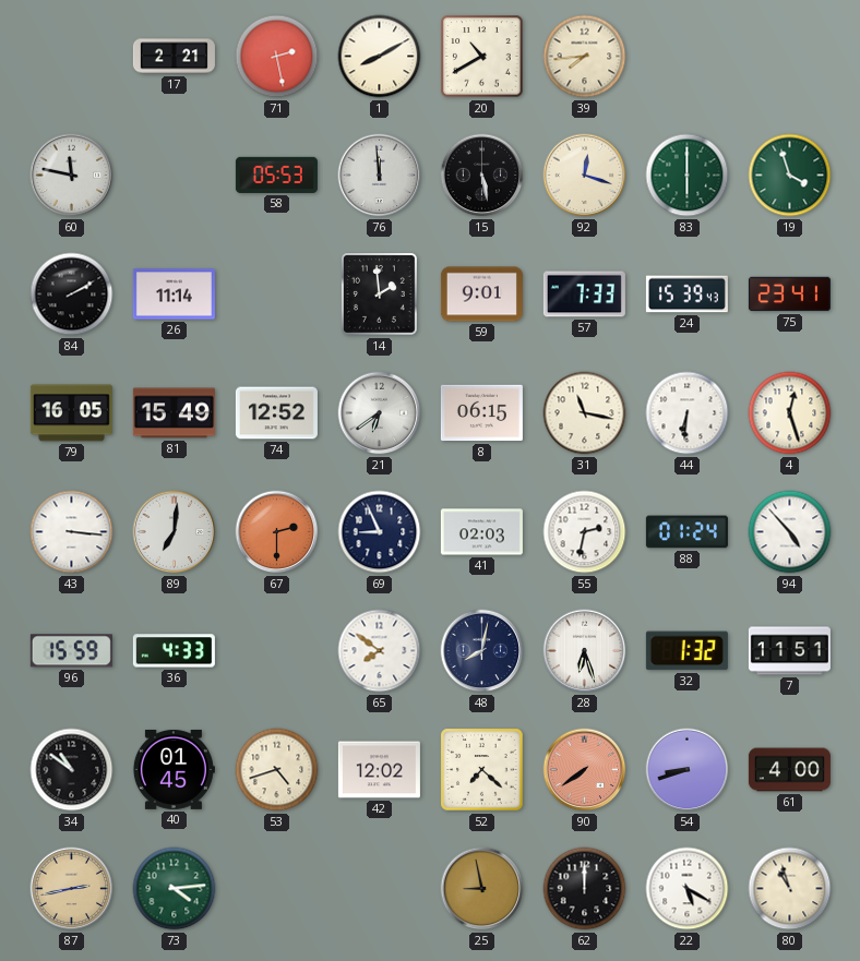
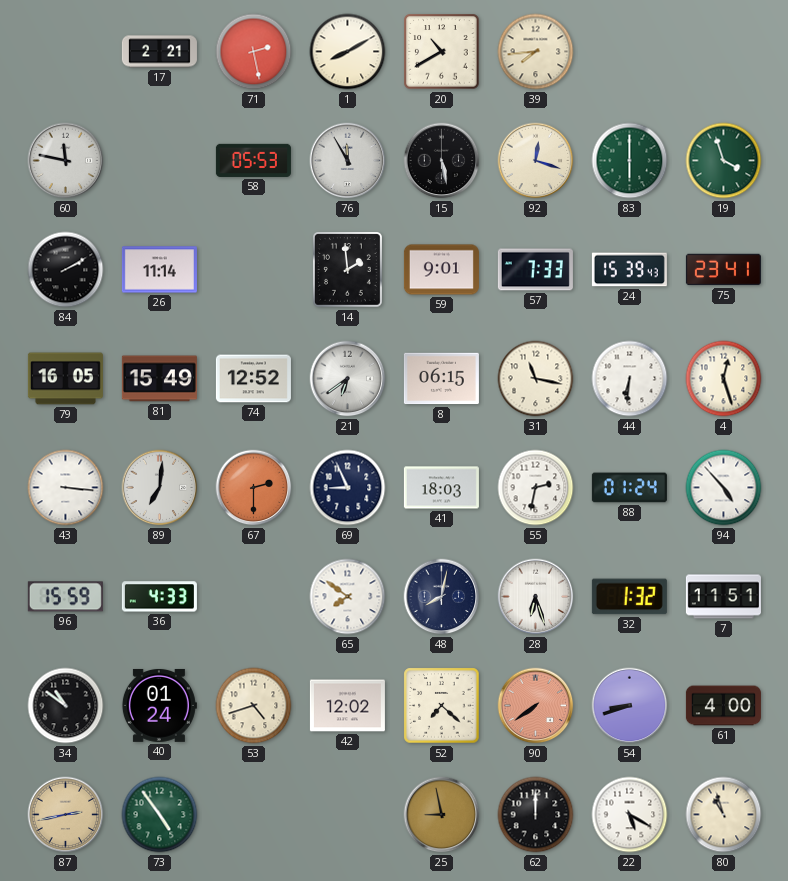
76: 11:59 -> 11:55
41: 02:03 -> 18:03
40: 01:45 -> 01:24
73: 4:14 -> 4:54
